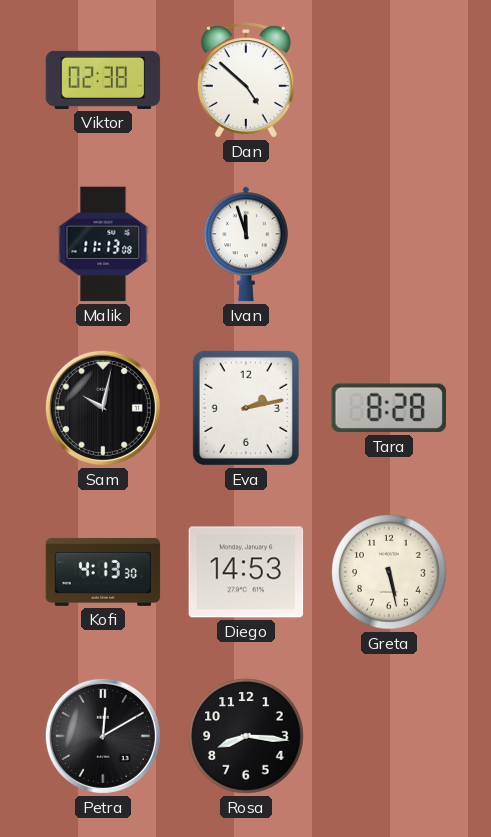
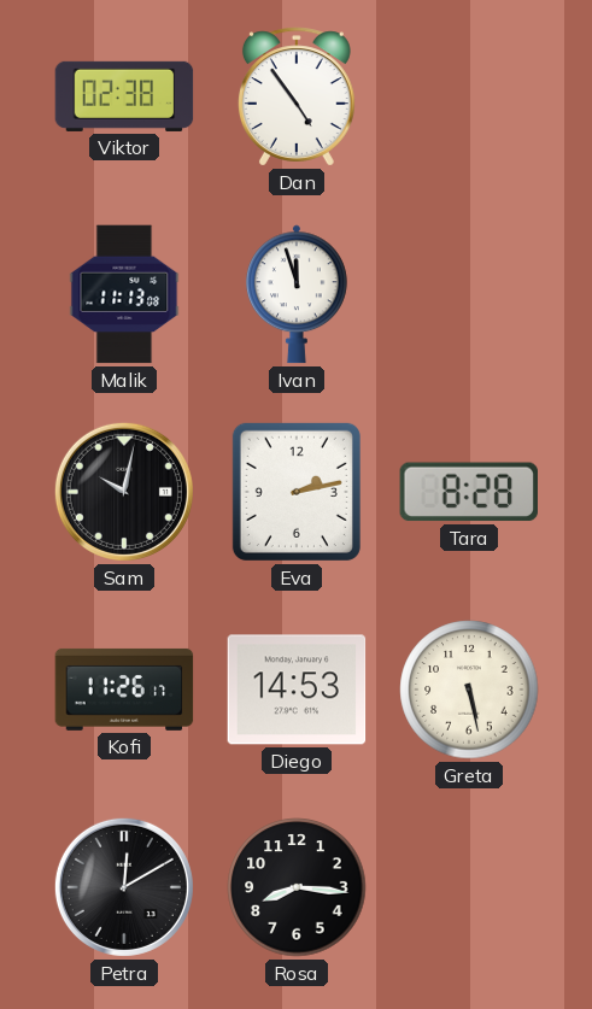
Dan: 4:52 -> 4:54
Kofi: 4:13 -> 11:26
